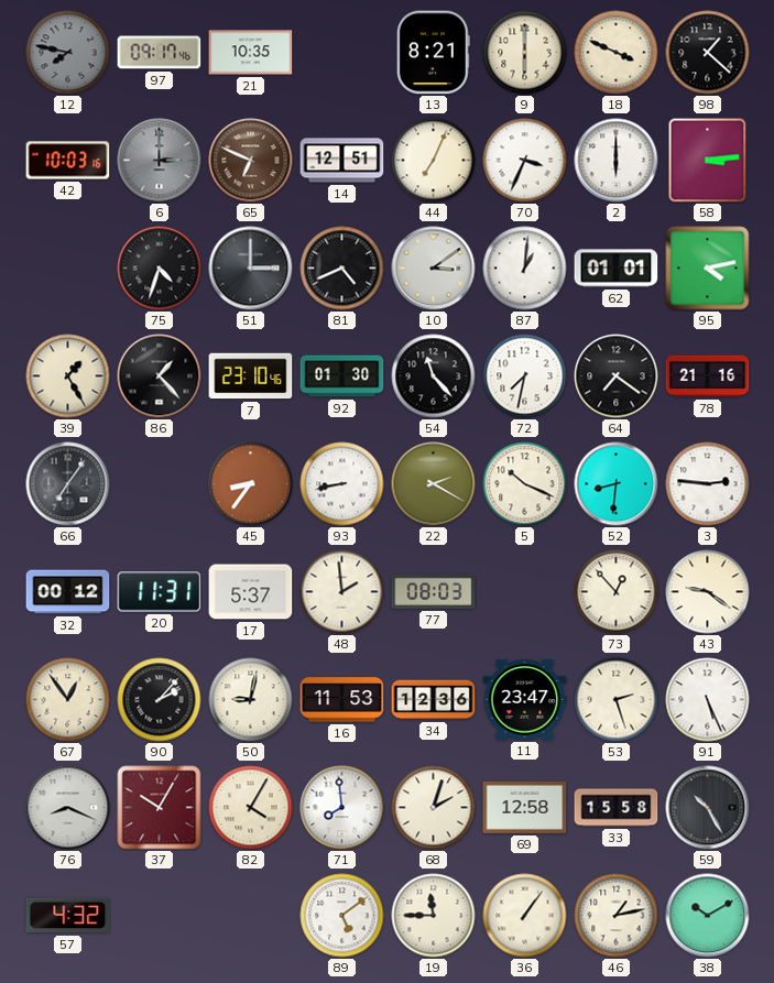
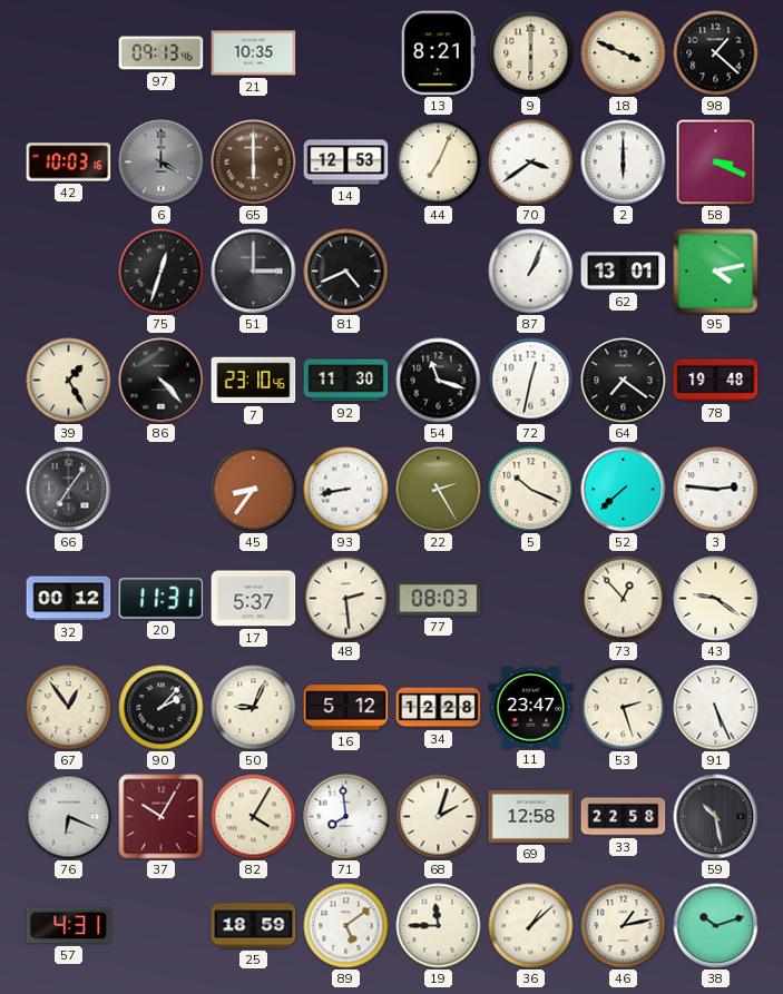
12: 7:47 -> none
97: 09:17 -> 09:13
6: 3:00 -> 4:00
65: 6:49 -> 6:00
14: 12:51 -> 12:53
70: 3:34 -> 3:39
58: 3:14 -> 3:19
75: 4:33 -> 12:33
10: 3:09 -> none
87: 1:01 -> 1:04
62: 01:01 -> 13:01
86: 1:23 -> 4:23
92: 01:30 -> 11:30
54: 11:23 -> 11:18
72: 7:32 -> 12:32
78: 21:16 -> 19:48
22: 2:20 -> 2:25
52: 8:31 -> 7:38
48: 1:59 -> 2:29
50: 9:02 -> 9:04
16: 11:53 -> 5:12
34: 12:36 -> 12:28
76: 8:19 -> 6:19
33: 15:58 -> 22:58
59: 10:25 -> 10:28
57: 4:32 -> 4:31
25: none -> 18:59
36: 1:06 -> 1:08
38: 10:10 -> 10:12
